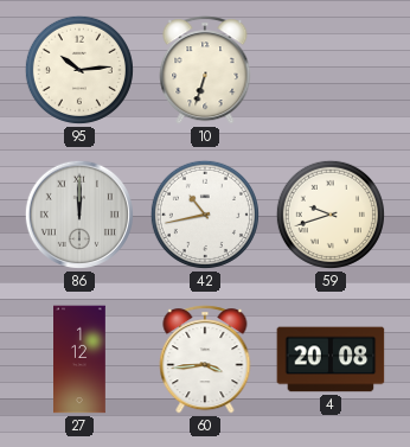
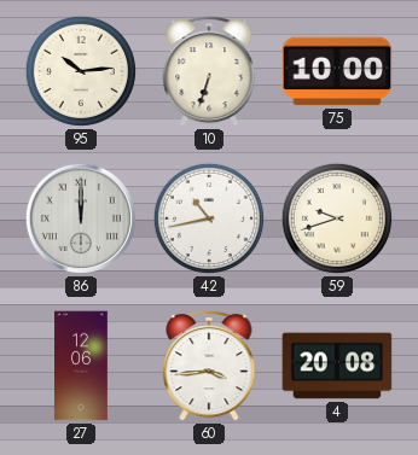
75: none -> 10:00
27: 1:12 -> 12:06
